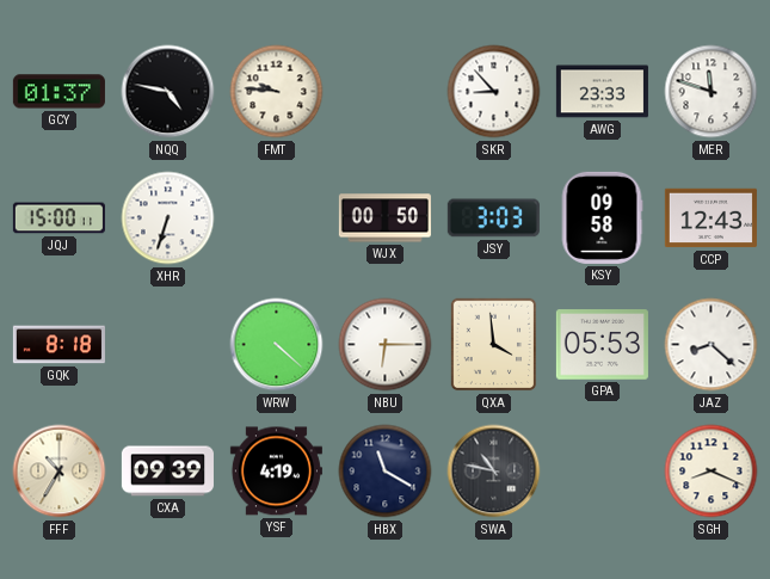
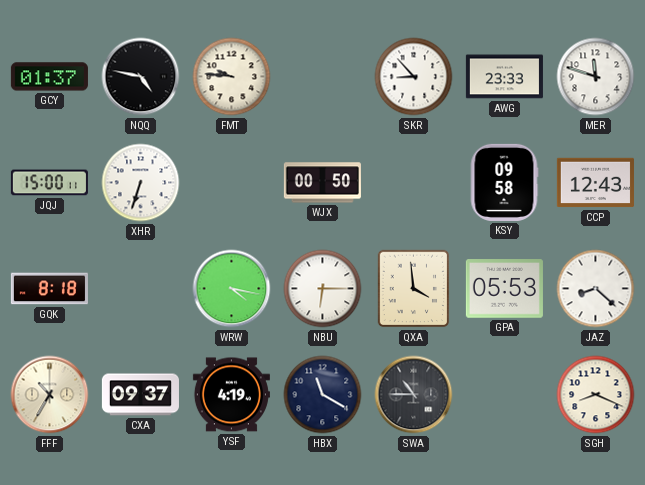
JSY: 3:03 -> none
WRW: 4:22 -> 4:17
CXA: 09:39 -> 09:37
SWA: 10:47 -> 10:45
